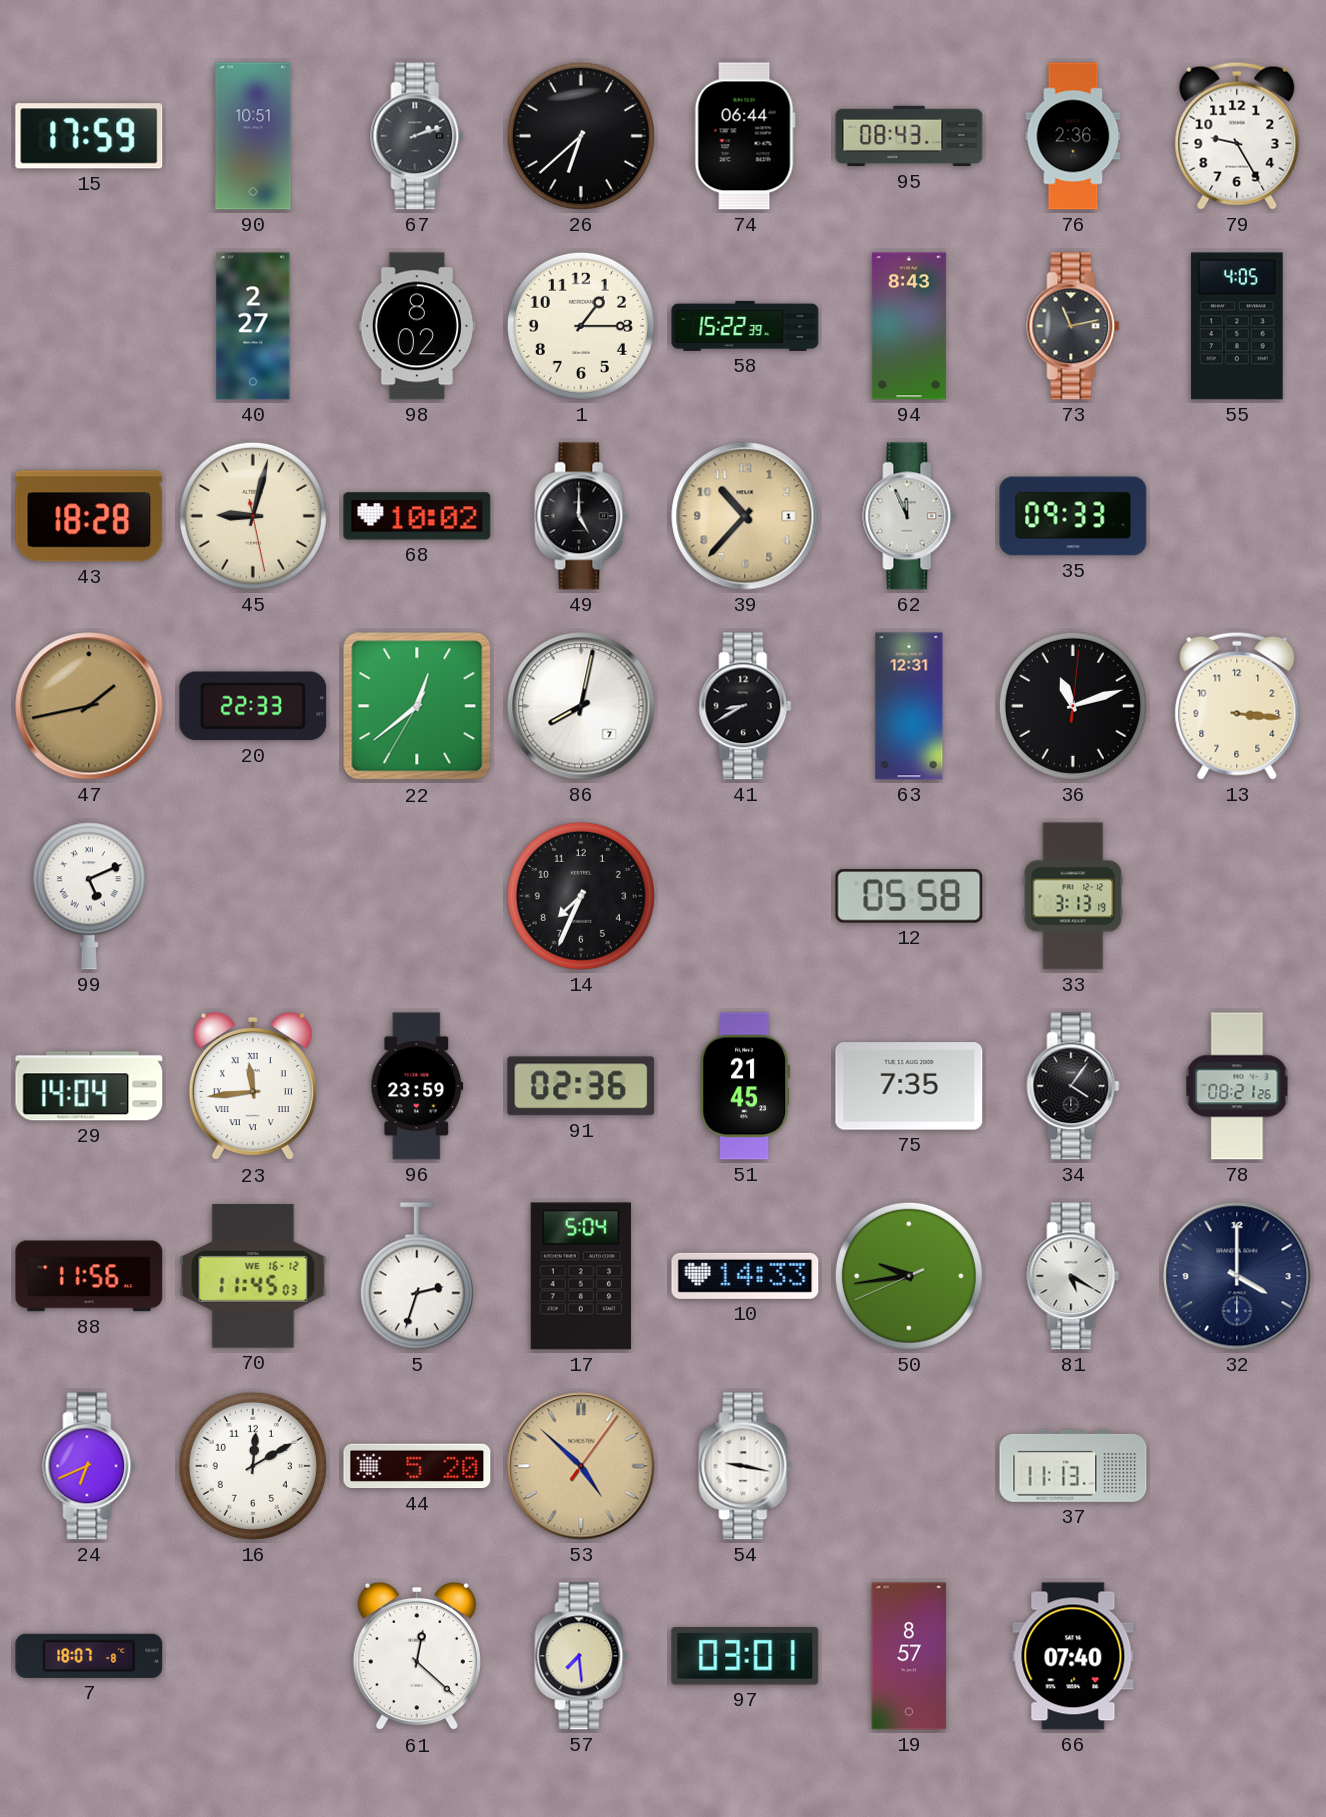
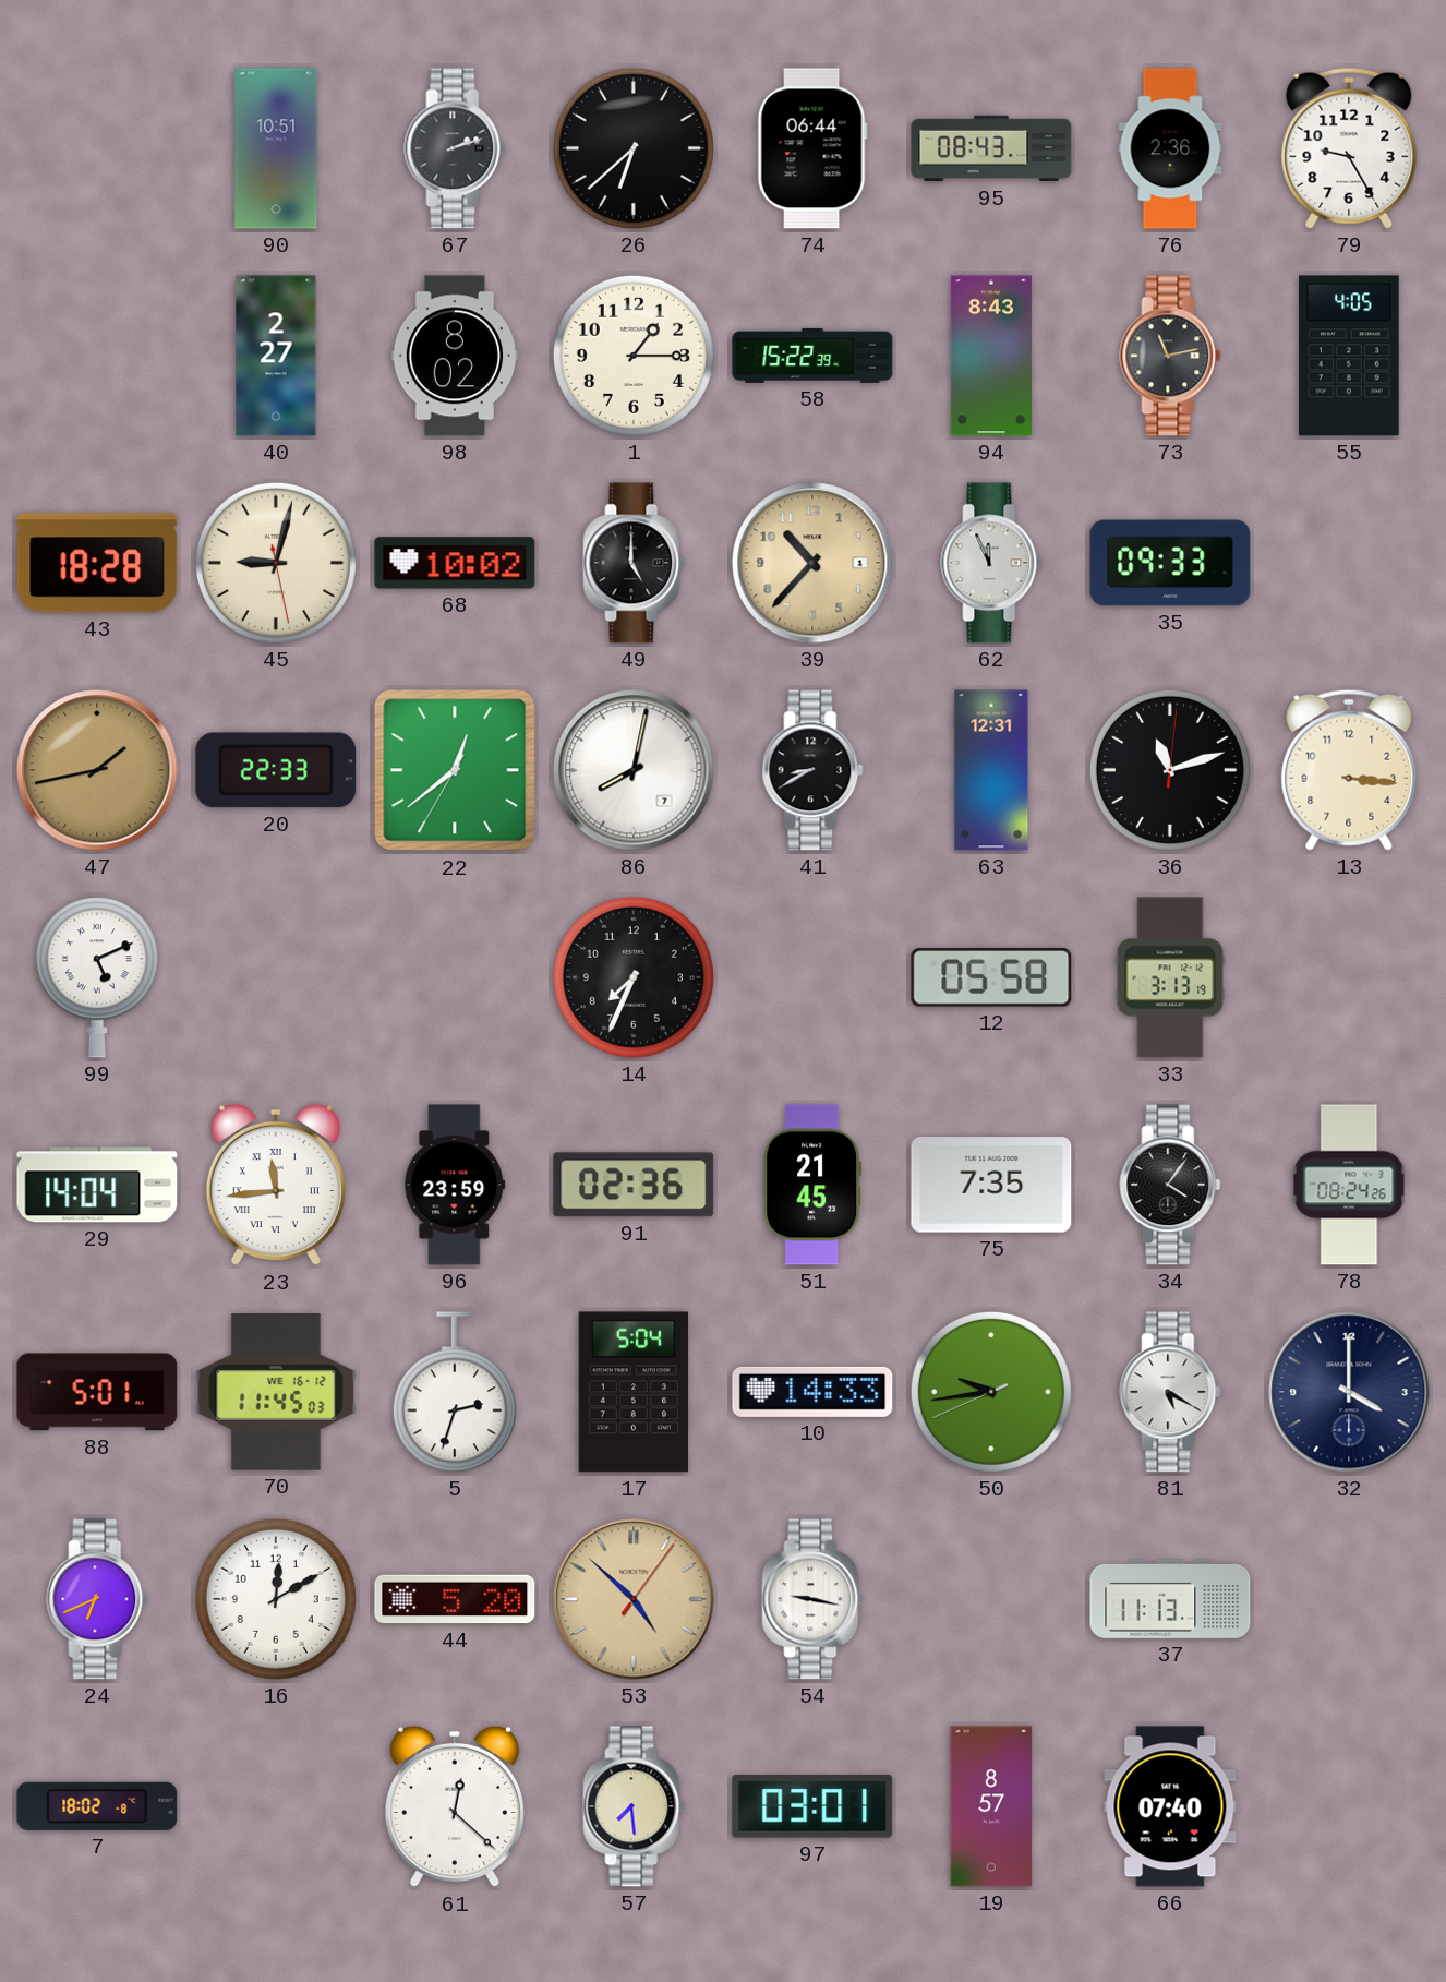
15: 17:59 -> none
78: 08:21 -> 08:24
88: 11:56 -> 5:01
7: 18:07 -> 18:02
